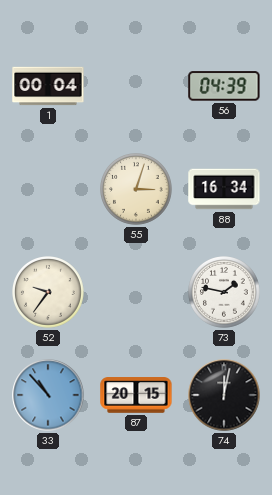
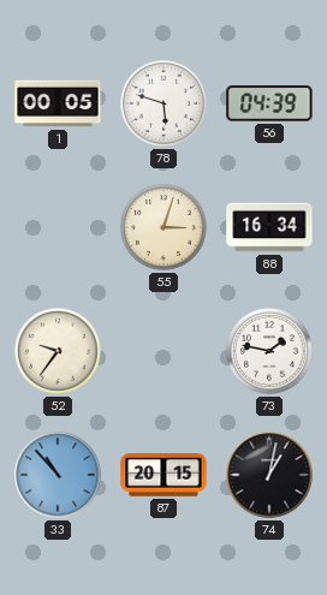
1: 00:04 -> 00:05
78: none -> 5:48
74: 12:02 -> 1:02
